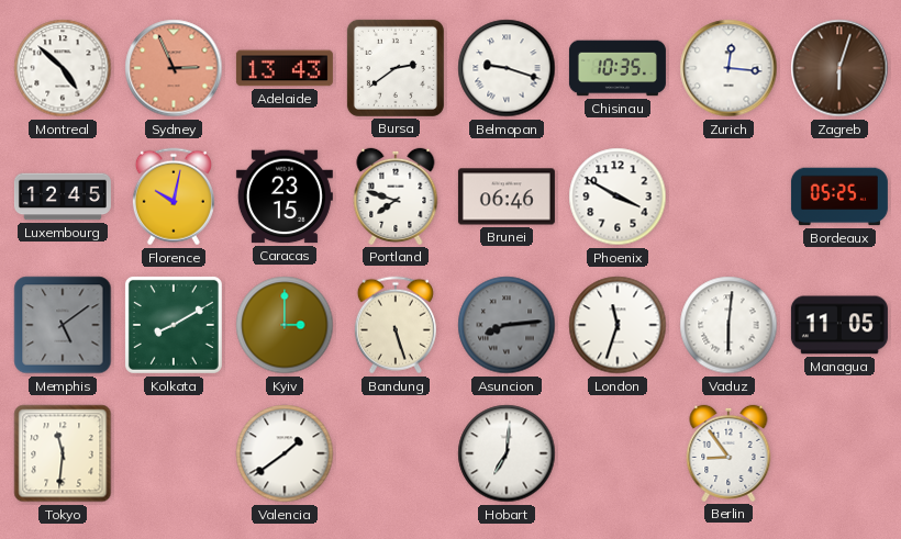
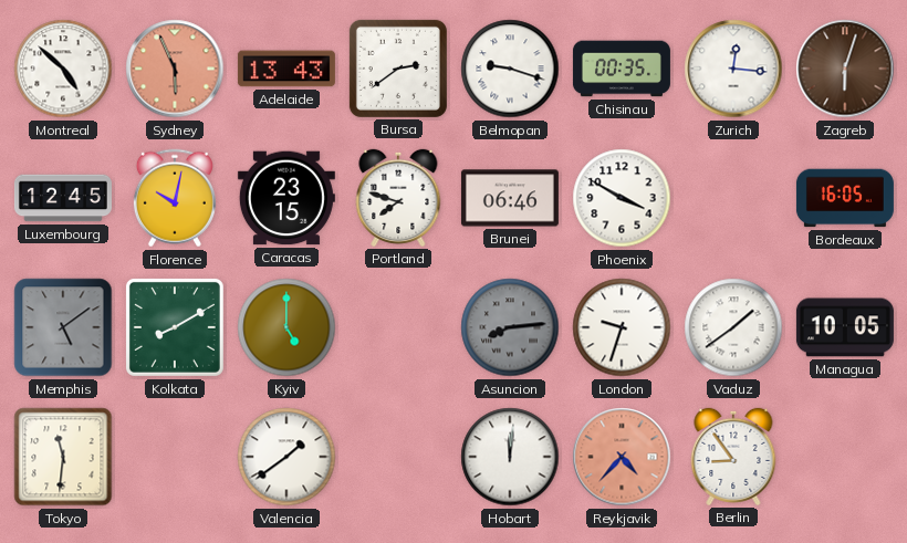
Sydney: 2:56 -> 5:56
Chisinau: 10:35 -> 00:35
Bordeaux: 05:25 -> 16:05
Kyiv: 3:00 -> 5:00
Bandung: 5:27 -> none
London: 11:33 -> 9:33
Vaduz: 6:01 -> 1:39
Managua: 11:05 -> 10:05
Hobart: 7:01 -> 12:01
Reykjavik: none -> 4:37
